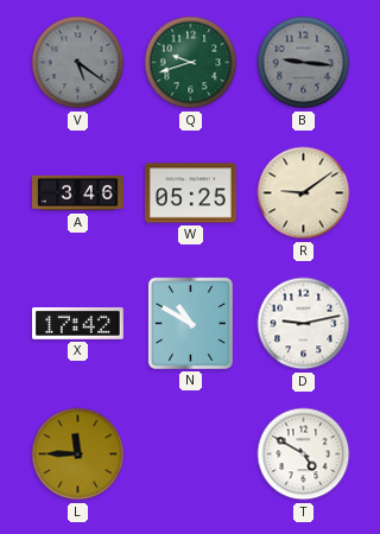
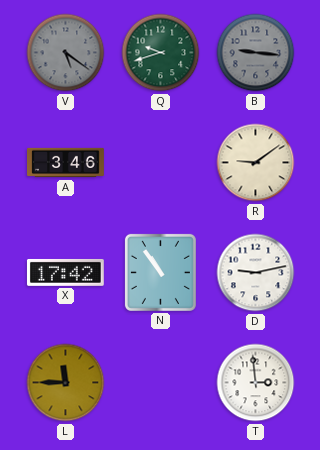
W: 05:25 -> none
N: 10:50 -> 10:54
T: 4:50 -> 2:59
